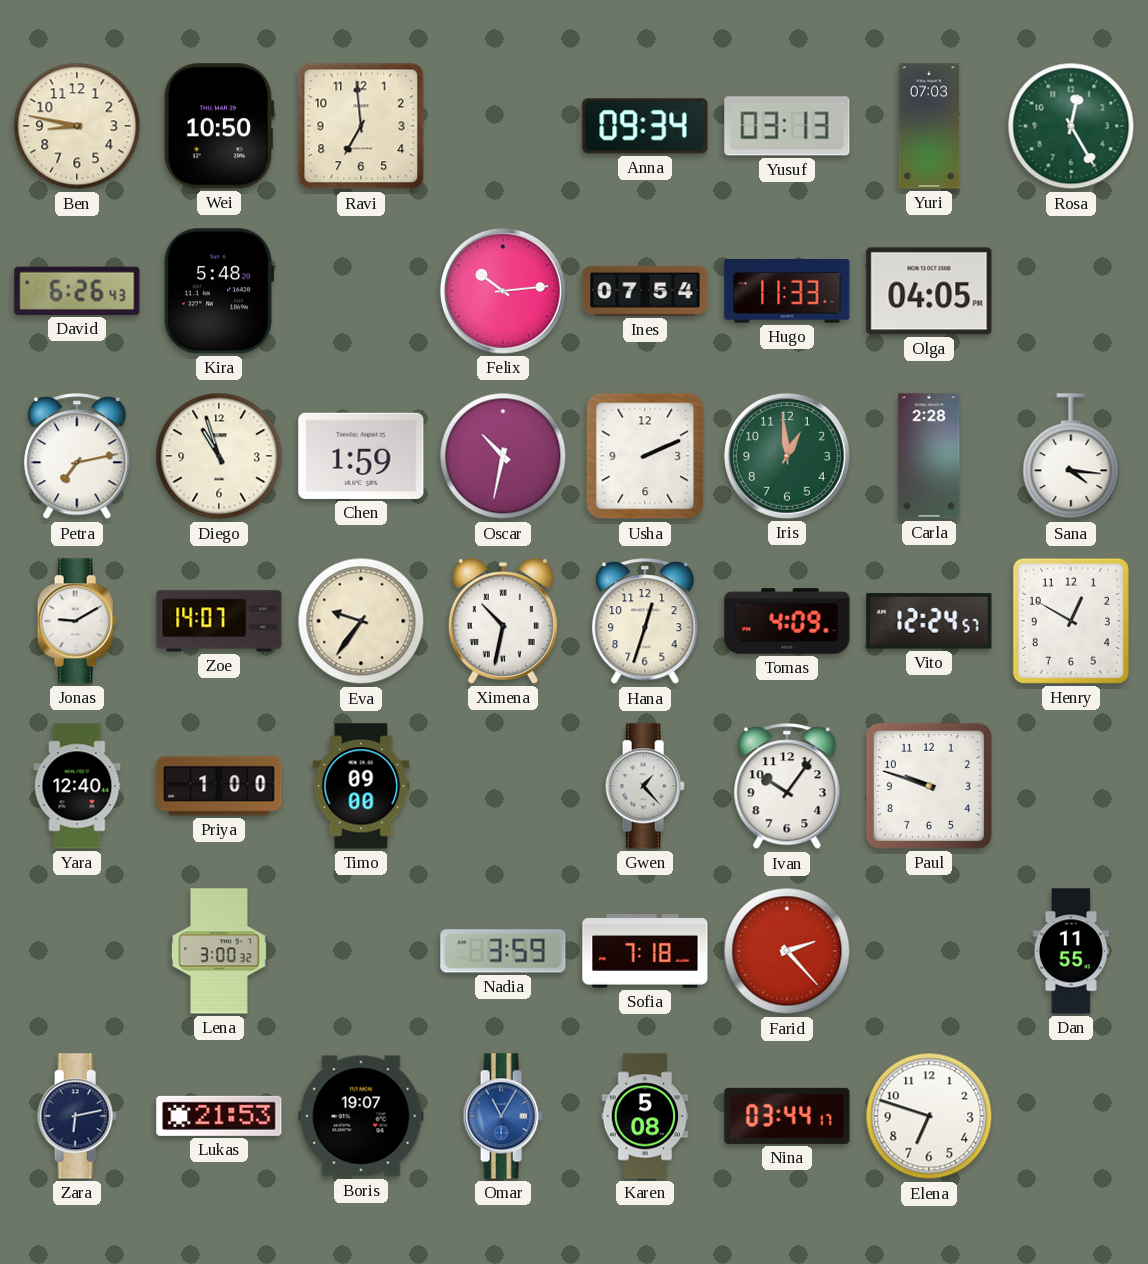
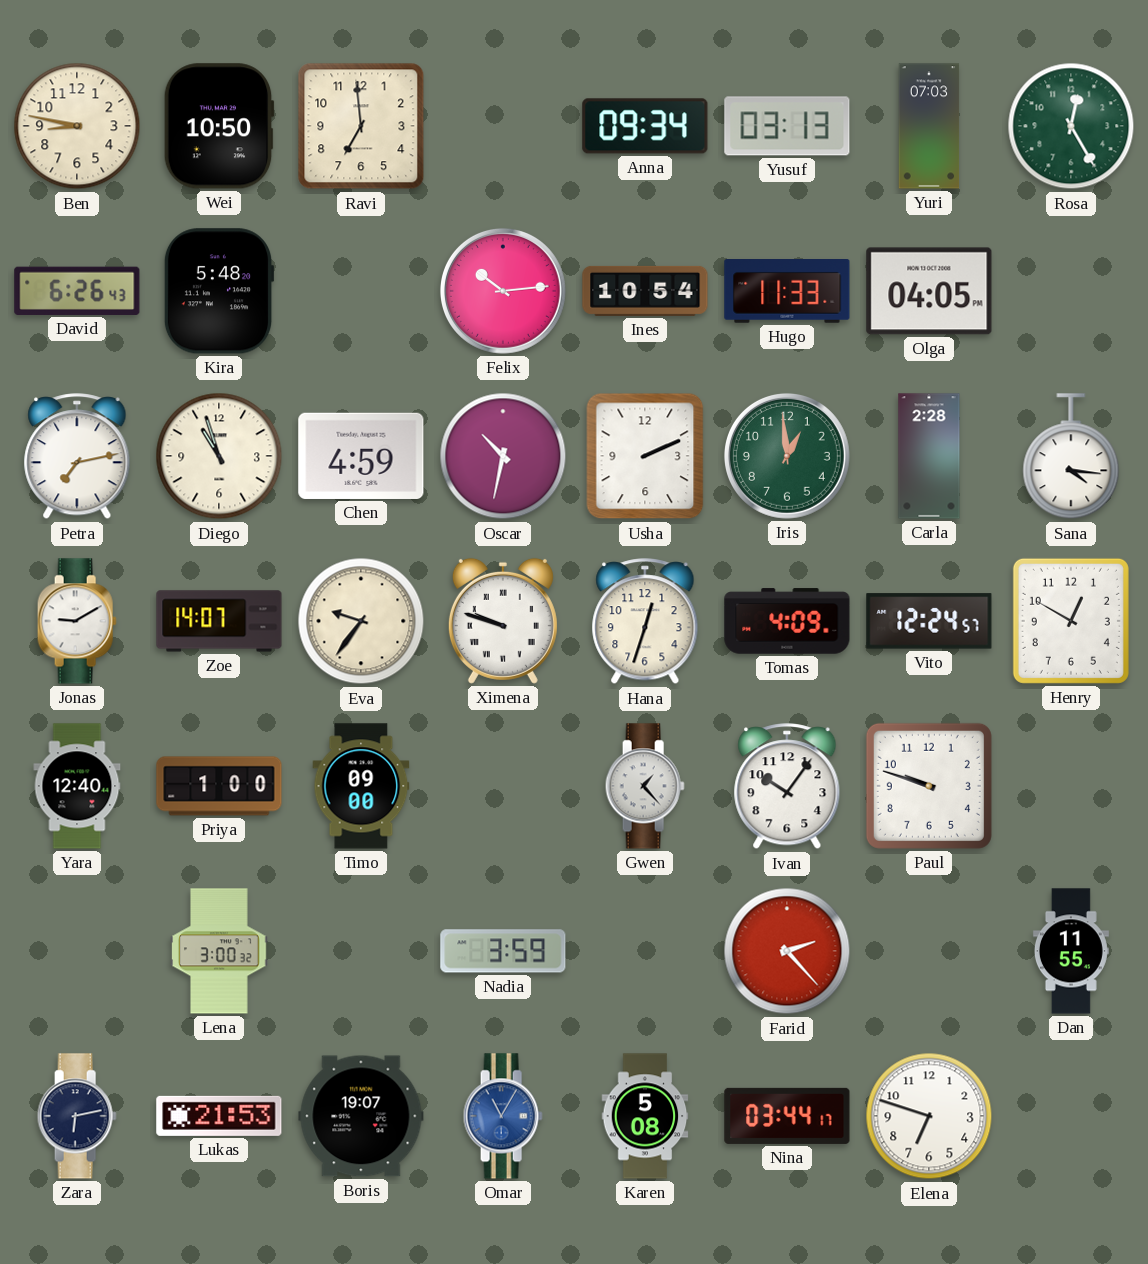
Ines: 07:54 -> 10:54
Chen: 1:59 -> 4:59
Ximena: 10:32 -> 9:48
Sofia: 7:18 -> none
